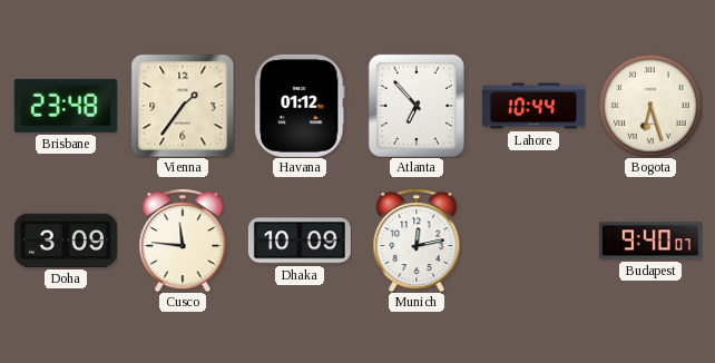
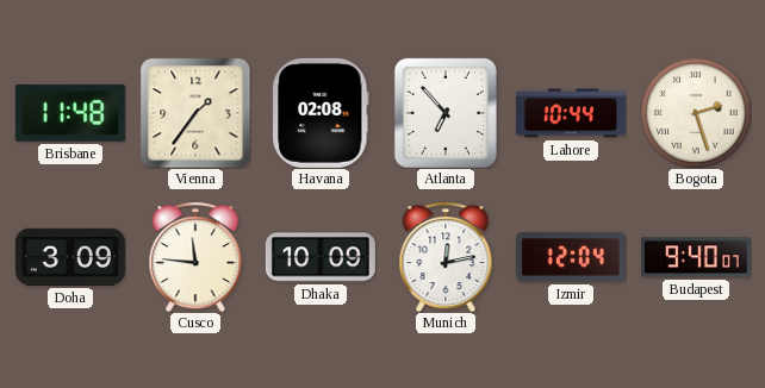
Brisbane: 23:48 -> 11:48
Havana: 01:12 -> 02:08
Bogota: 6:27 -> 2:27
Izmir: none -> 12:04
